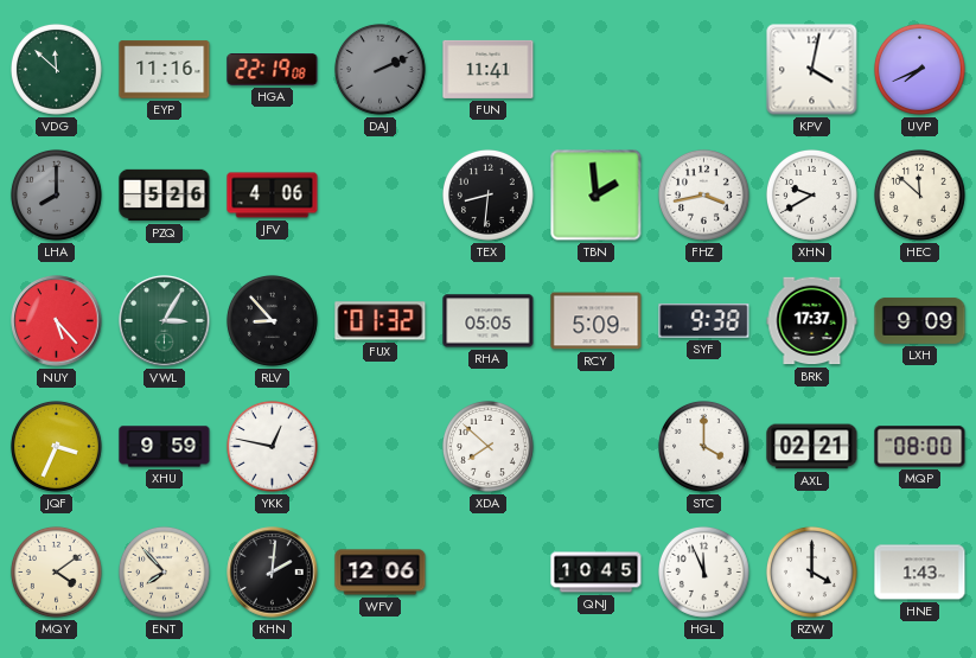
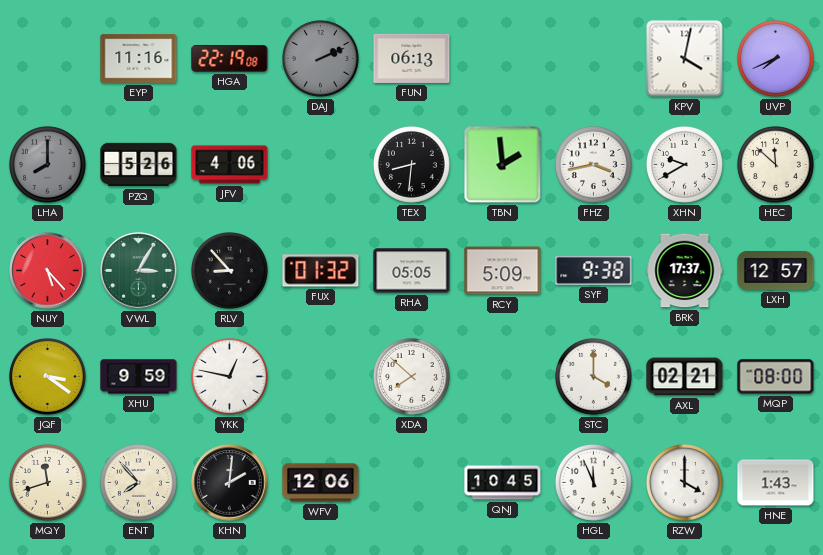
VDG: 11:52 -> none
FUN: 11:41 -> 06:13
LXH: 9:09 -> 12:57
JQF: 3:34 -> 3:21
MQY: 4:09 -> 11:42
